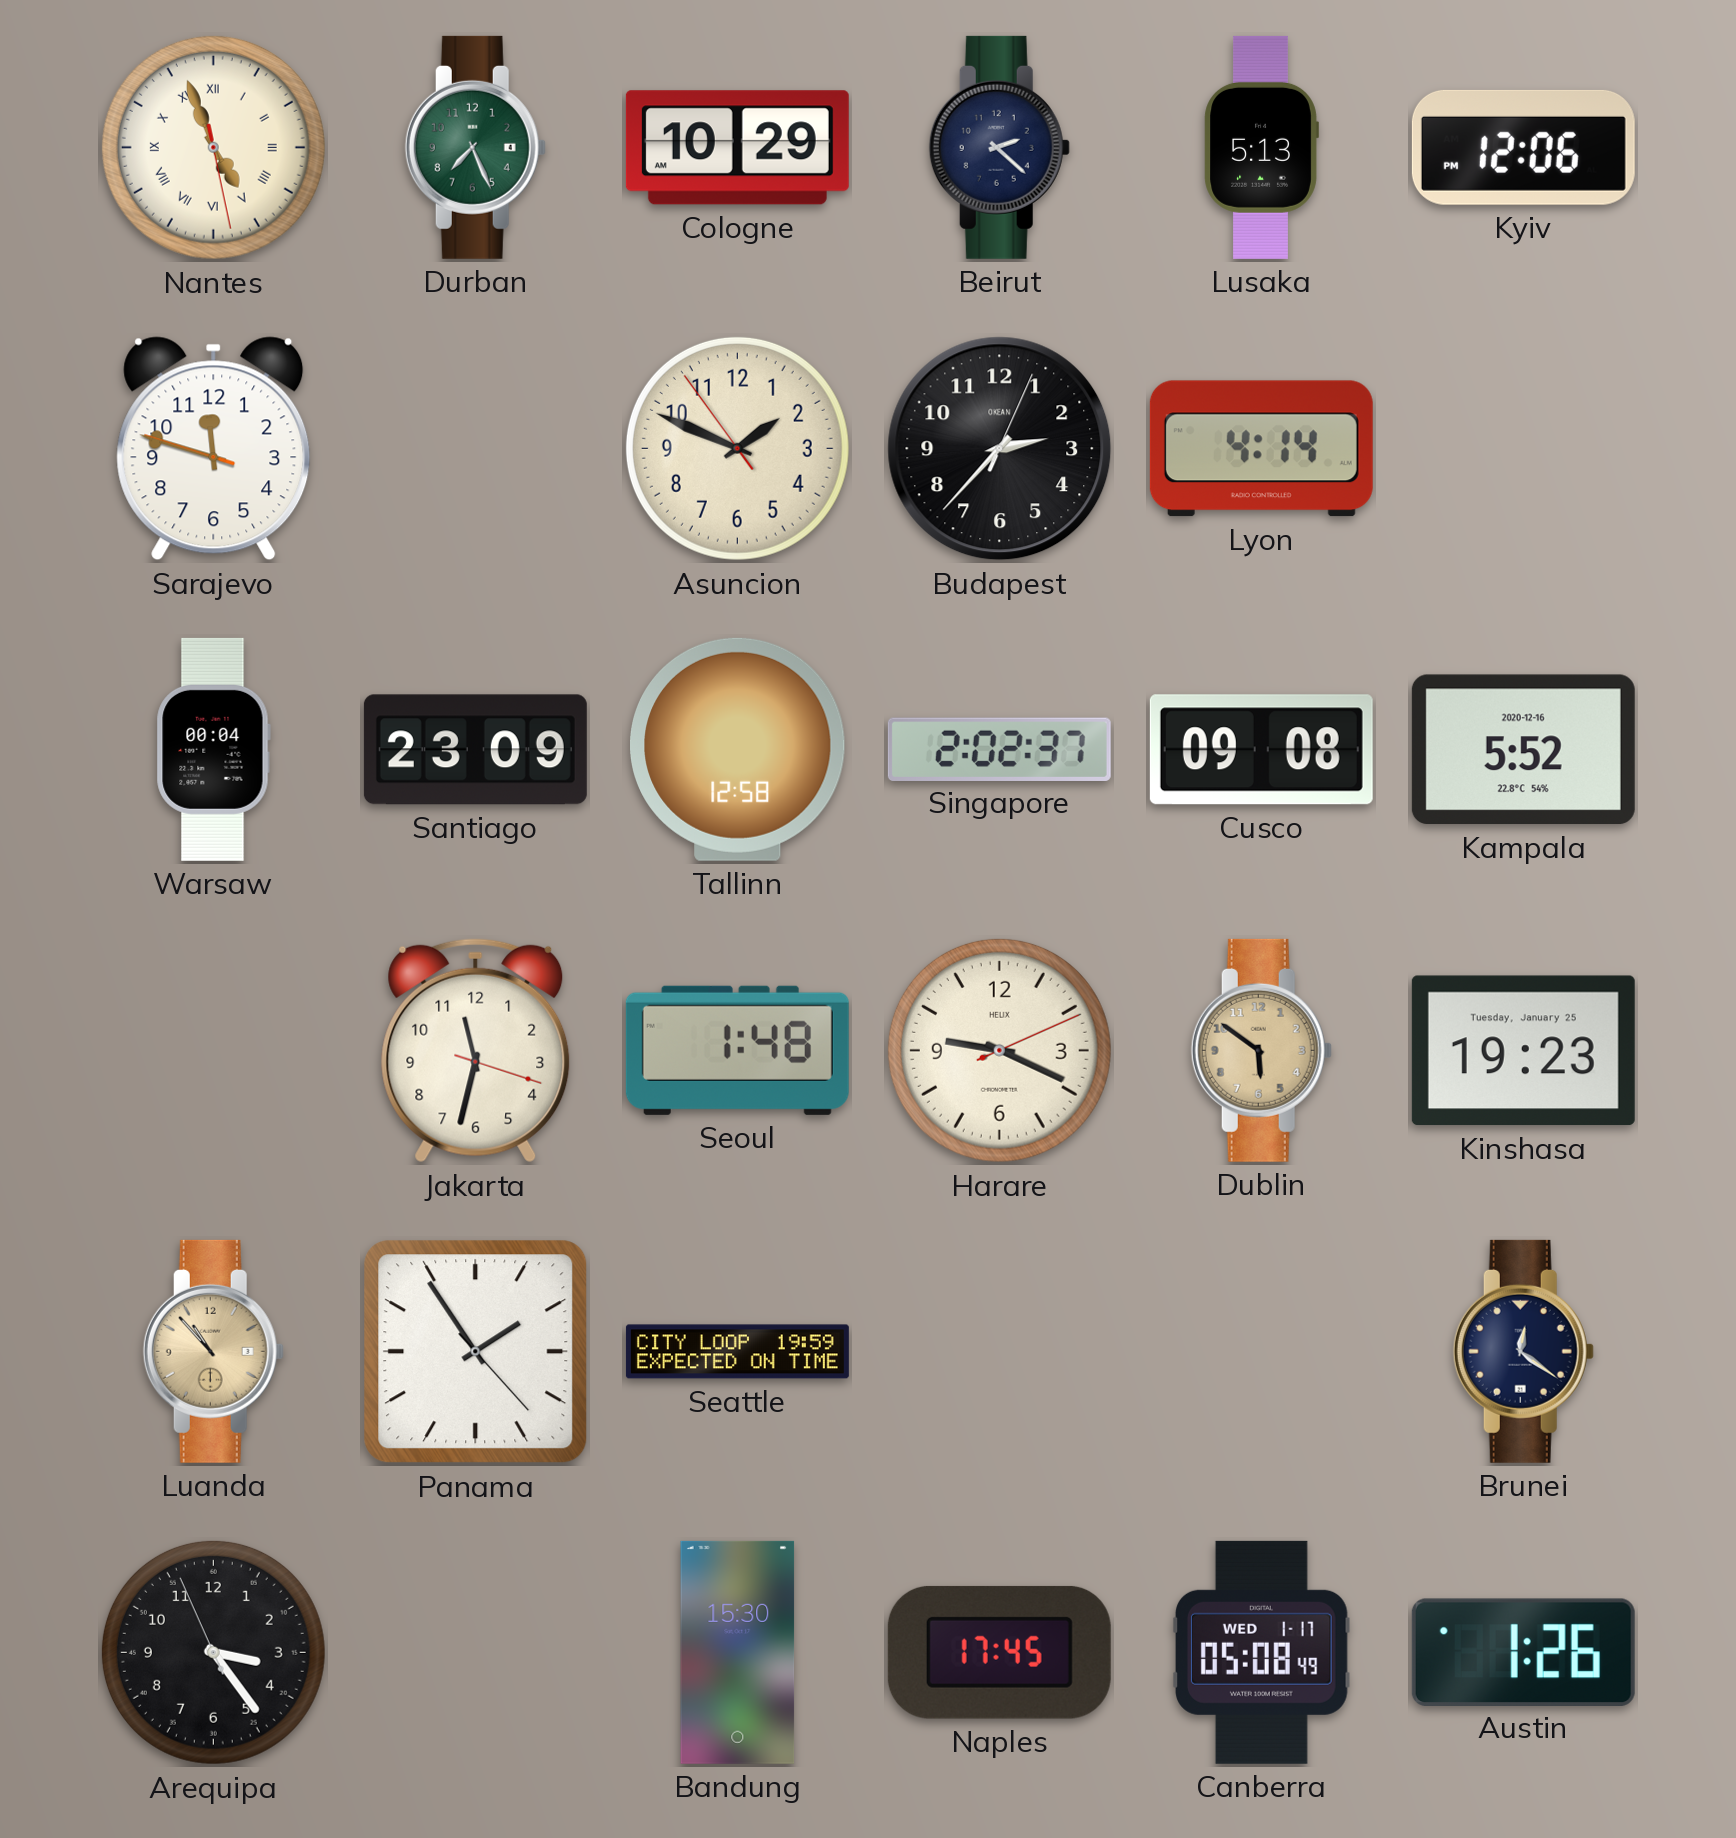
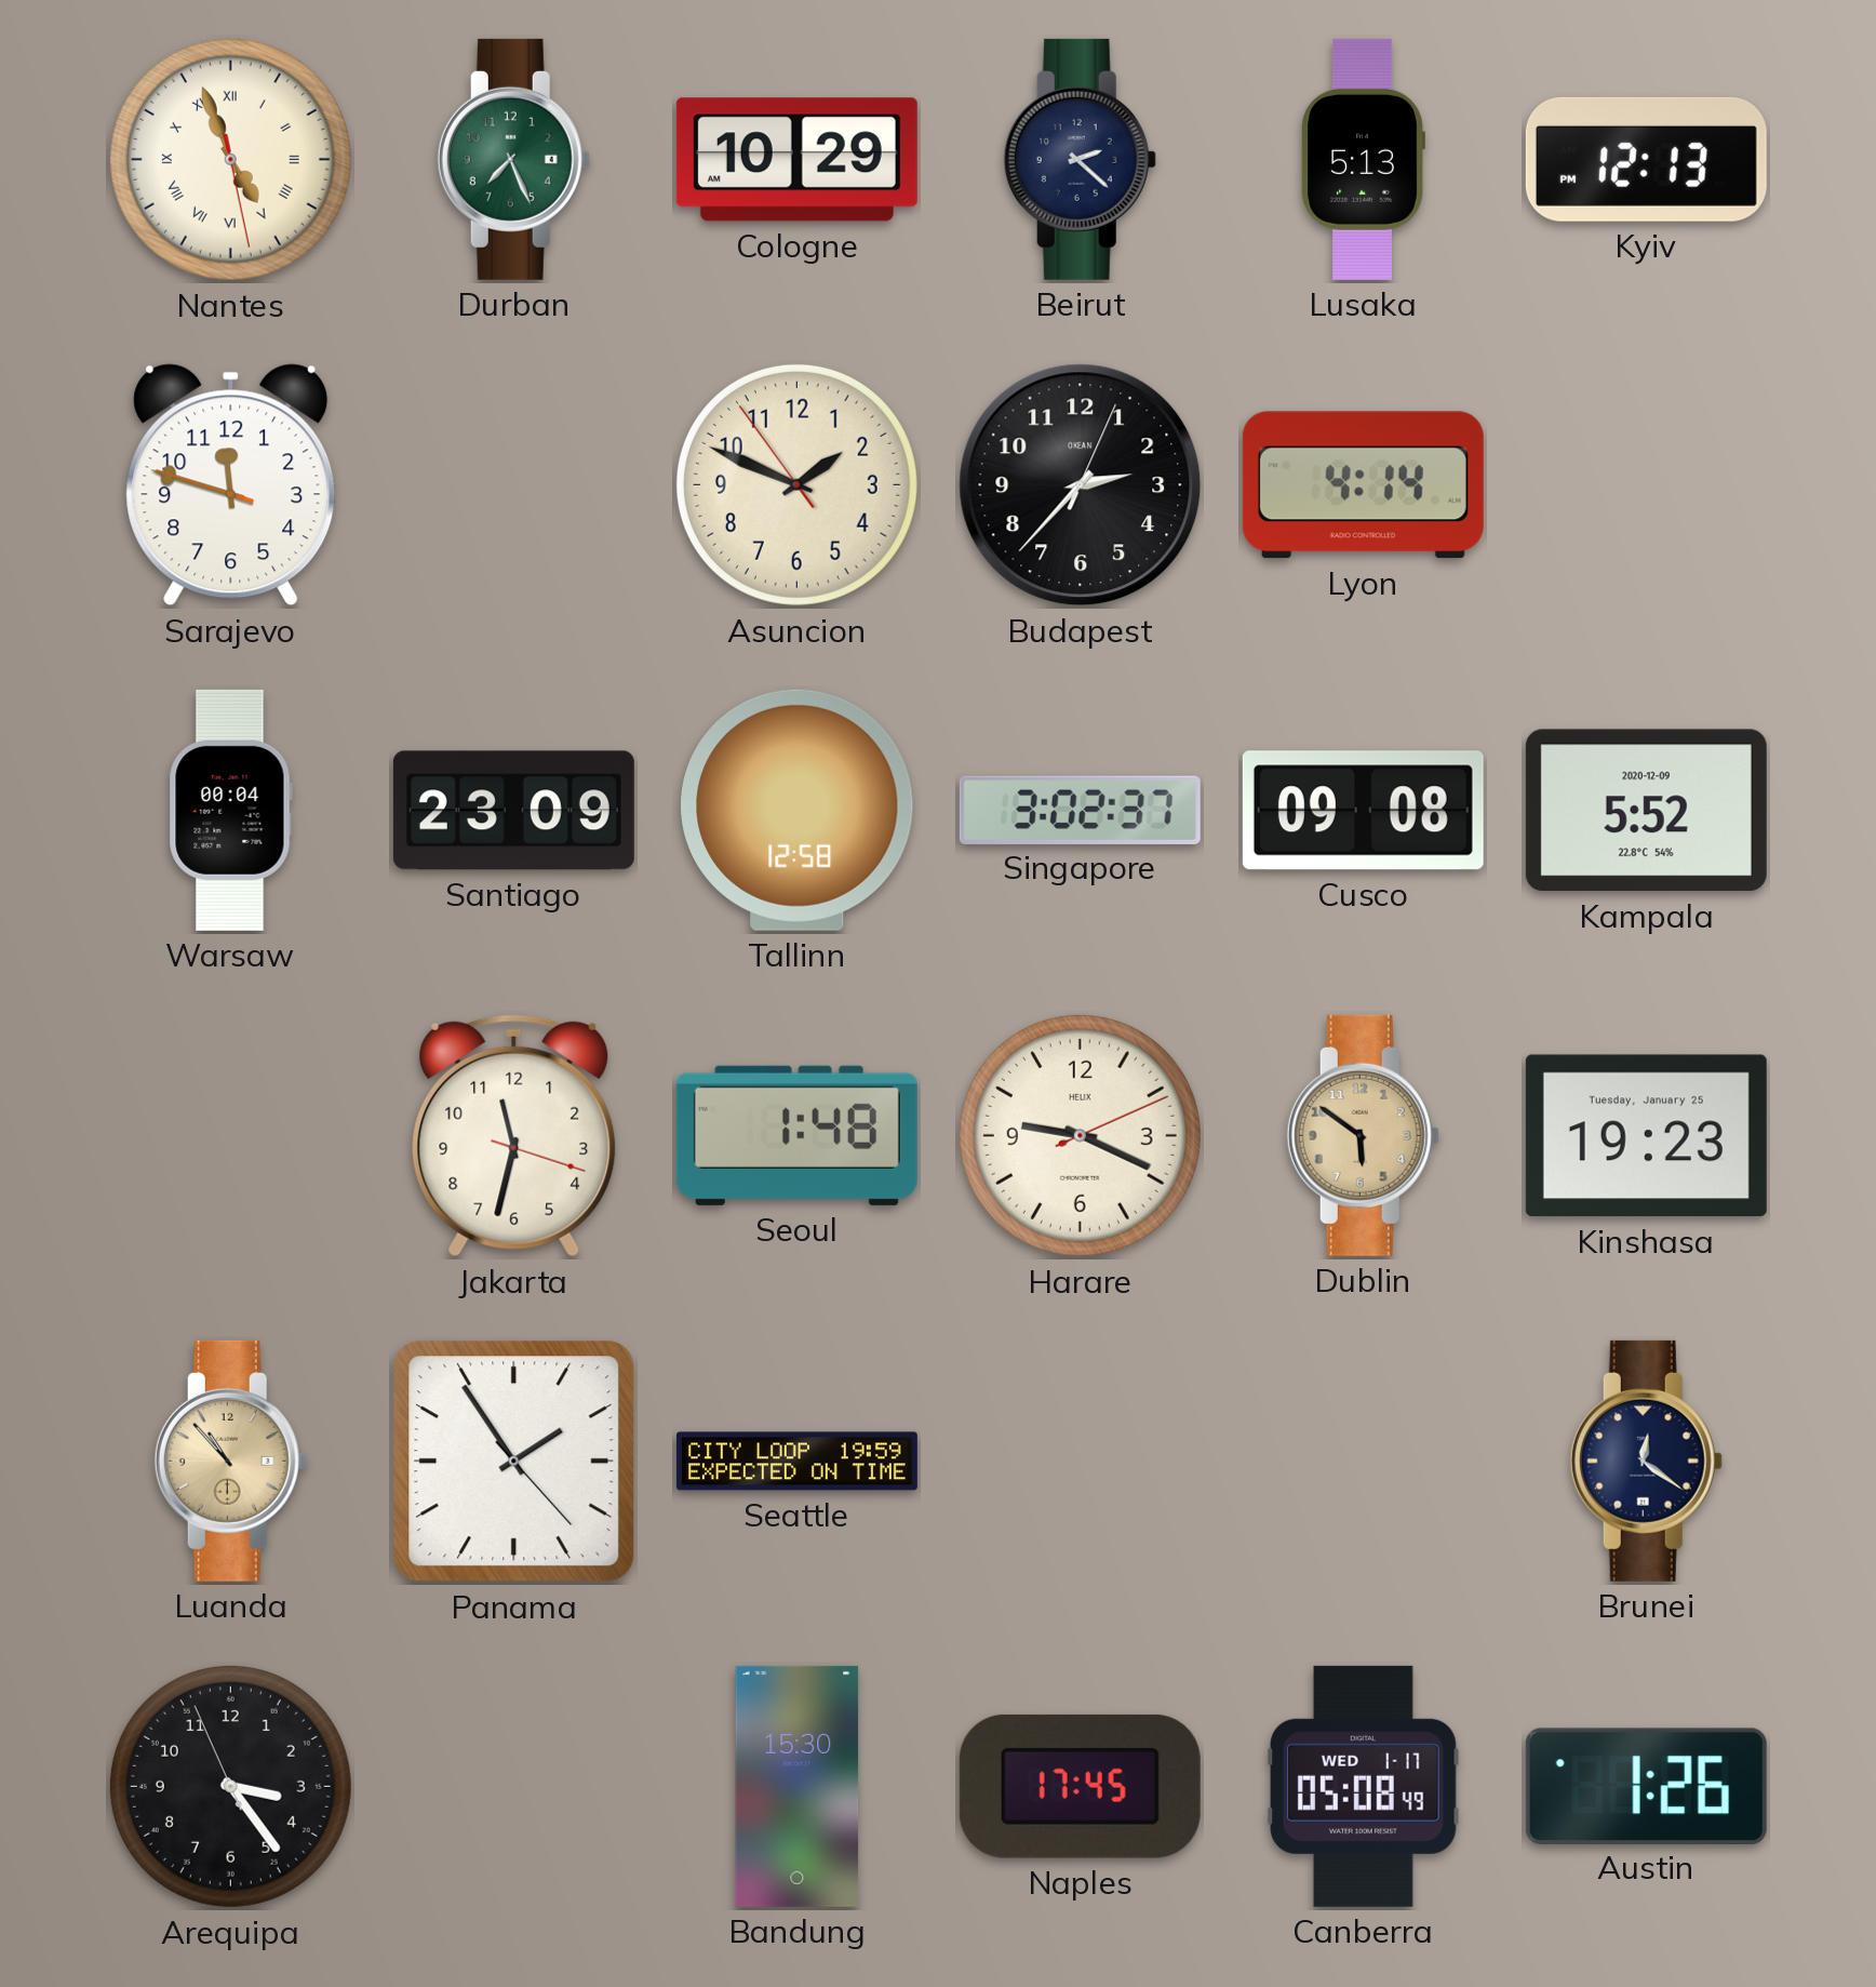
Kyiv: 12:06 -> 12:13
Singapore: 2:02 -> 3:02
Kampala date: 2020-12-16 -> 2020-12-09
